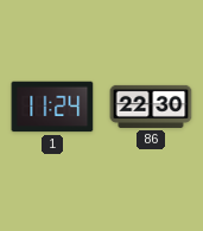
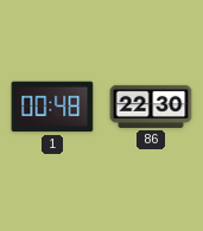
1: 11:24 -> 00:48
